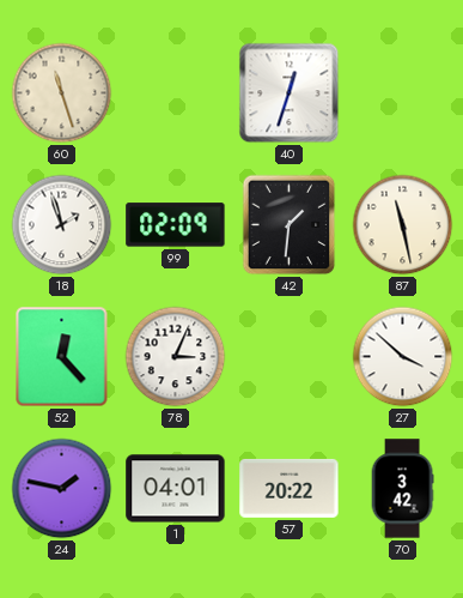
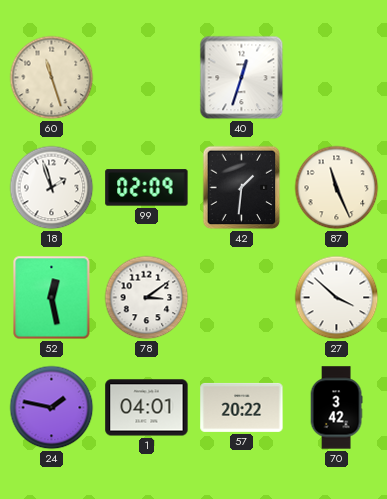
87: 11:28 -> 11:26
52: 12:23 -> 12:28
78: 3:04 -> 3:09
